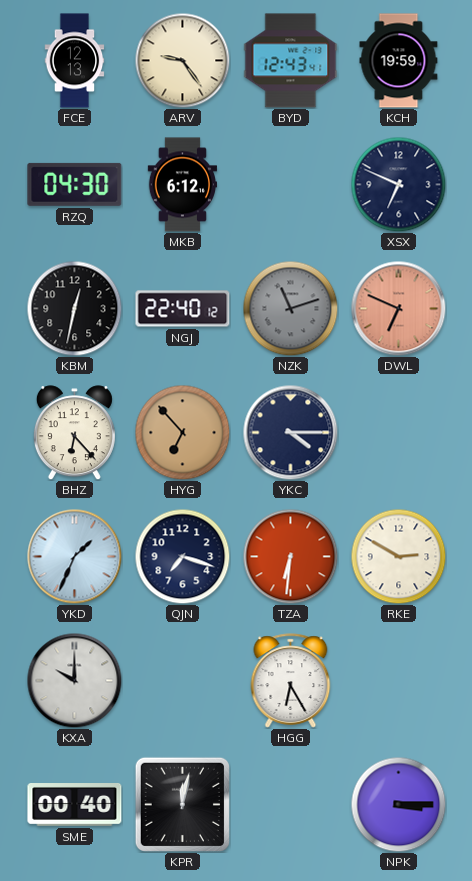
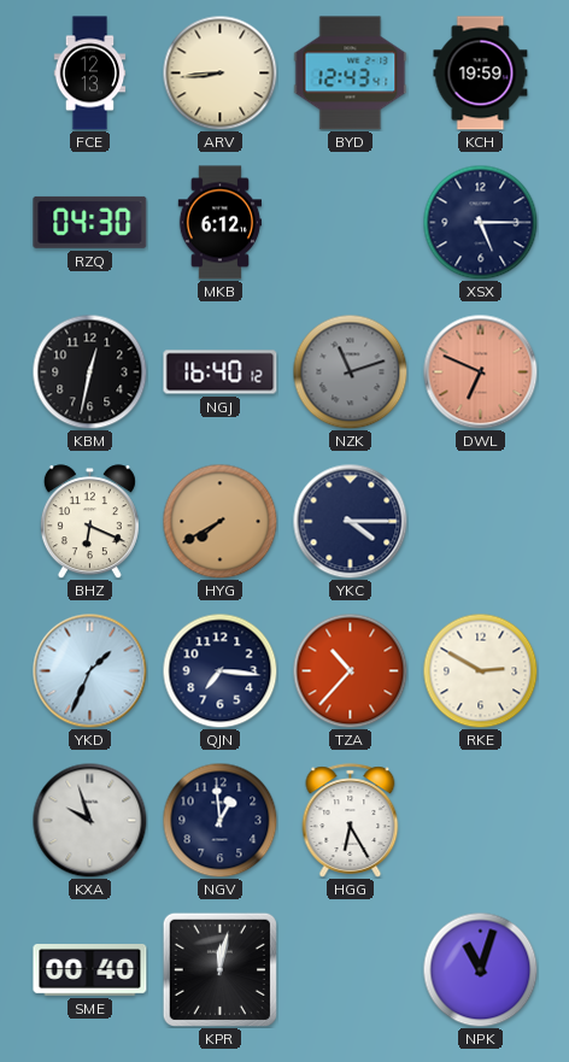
ARV: 9:24 -> 8:44
XSX: 6:49 -> 5:15
NGJ: 22:40 -> 16:40
BHZ: 6:23 -> 6:19
HYG: 6:53 -> 7:40
QJN: 7:18 -> 7:16
TZA: 6:31 -> 10:37
KXA: 10:00 -> 9:57
NGV: none -> 12:59
NPK: 3:15 -> 11:03
